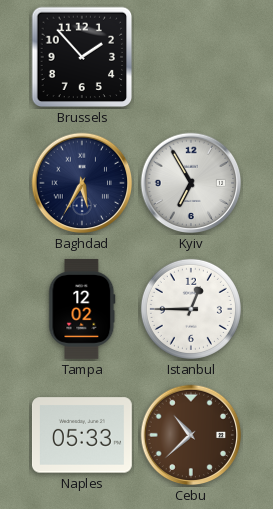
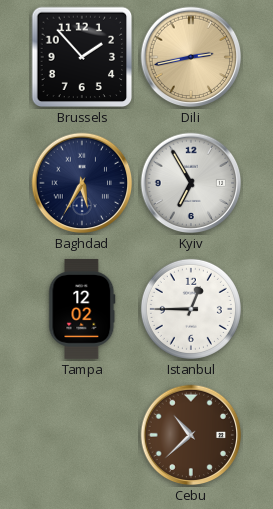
Dili: none -> 2:43
Naples: 05:33 -> none
